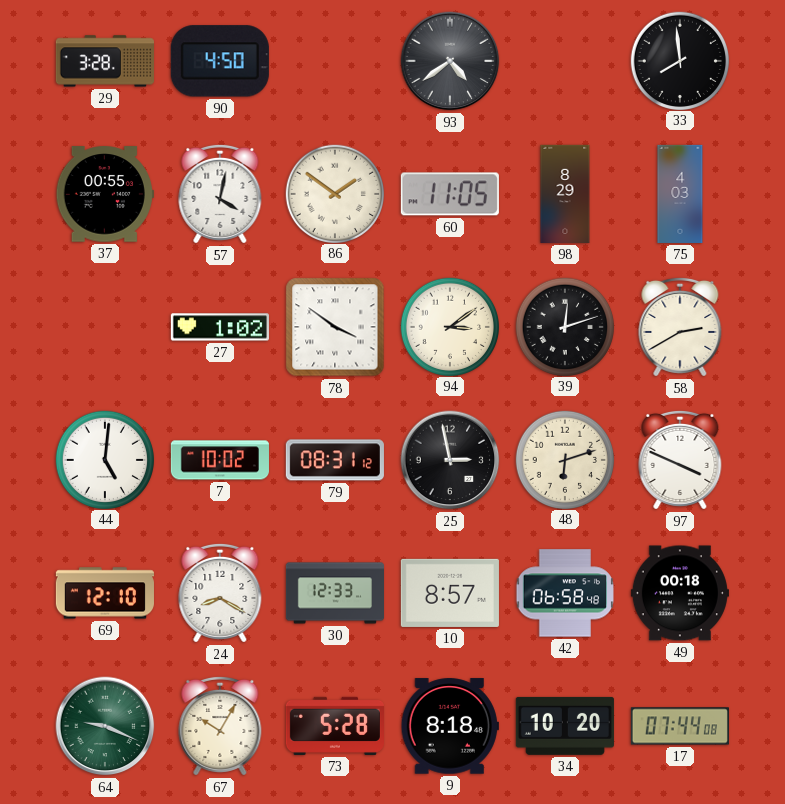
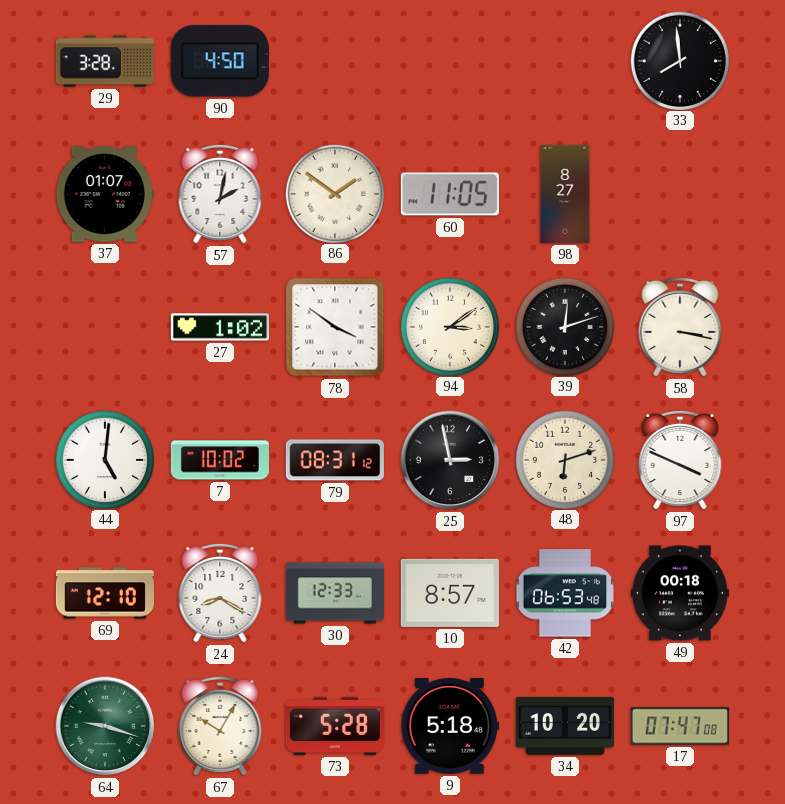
93: 4:39 -> none
37: 00:55 -> 01:07
57: 4:02 -> 2:02
98: 8:29 -> 8:27
75: 4:03 -> none
58: 2:40 -> 3:17
42: 06:58 -> 06:53
64: 9:19 -> 9:18
9: 8:18 -> 5:18
17: 07:44 -> 07:47
